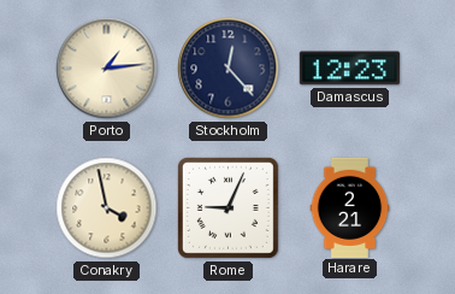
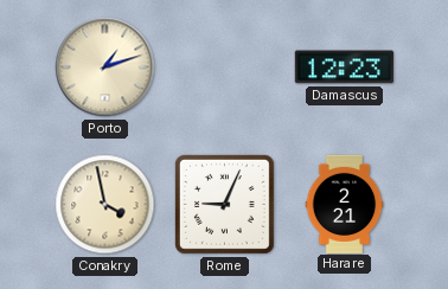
Porto: 1:14 -> 1:12
Stockholm: 12:23 -> none
